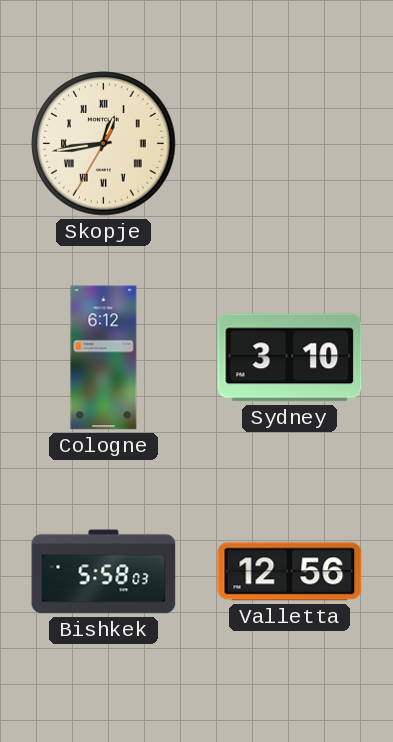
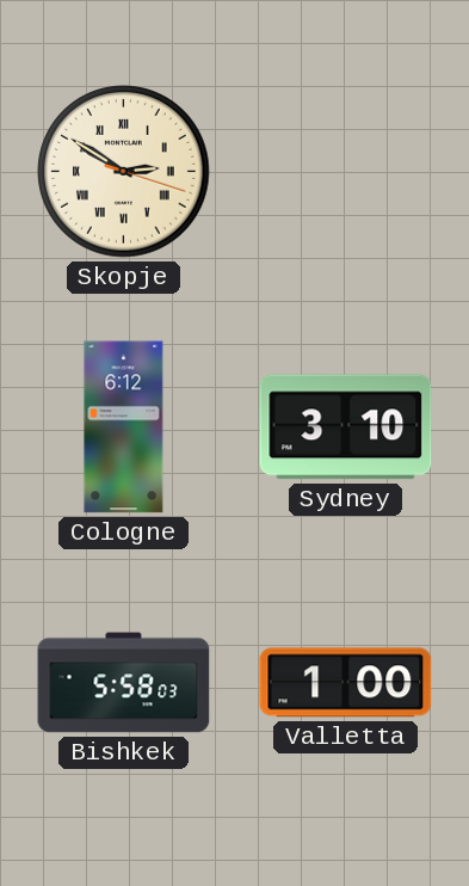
Skopje: 12:43 -> 2:50
Valletta: 12:56 -> 1:00
